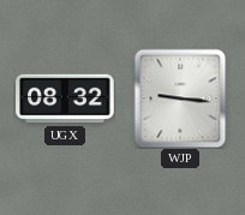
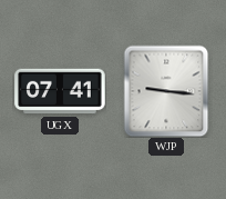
UGX: 08:32 -> 07:41
